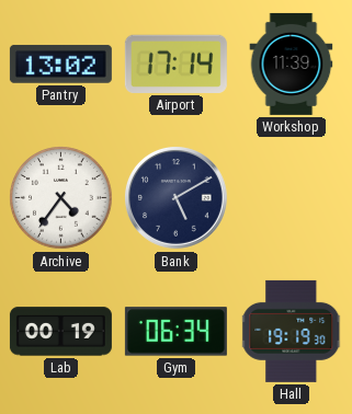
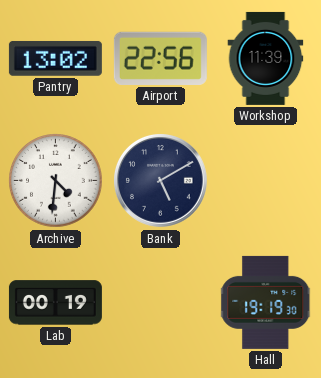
Airport: 17:14 -> 22:56
Archive: 4:36 -> 4:31
Gym: 06:34 -> none
